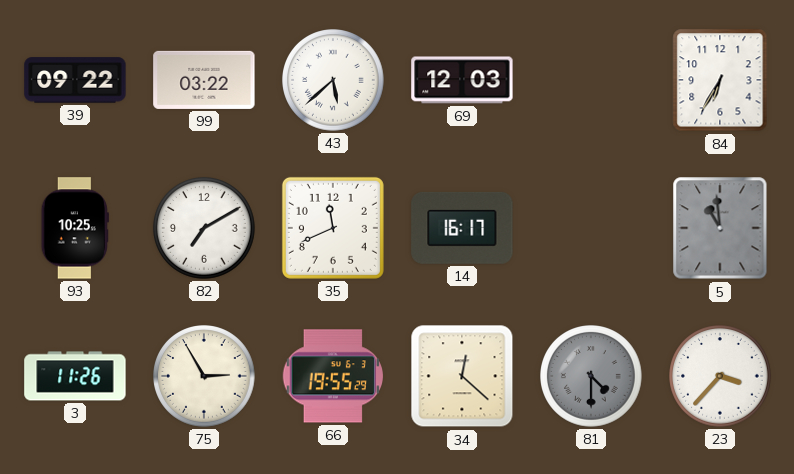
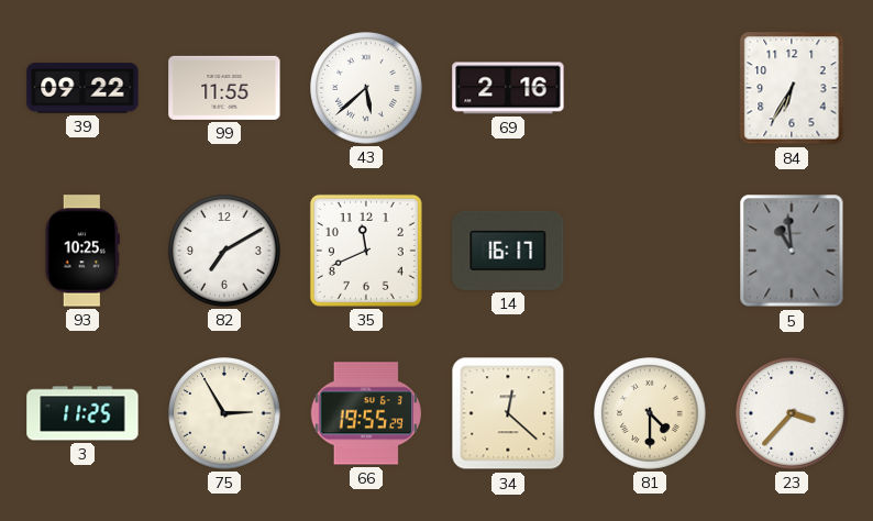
99: 03:22 -> 11:55
69: 12:03 -> 2:16
3: 11:26 -> 11:25
81 dial: grey -> cream
